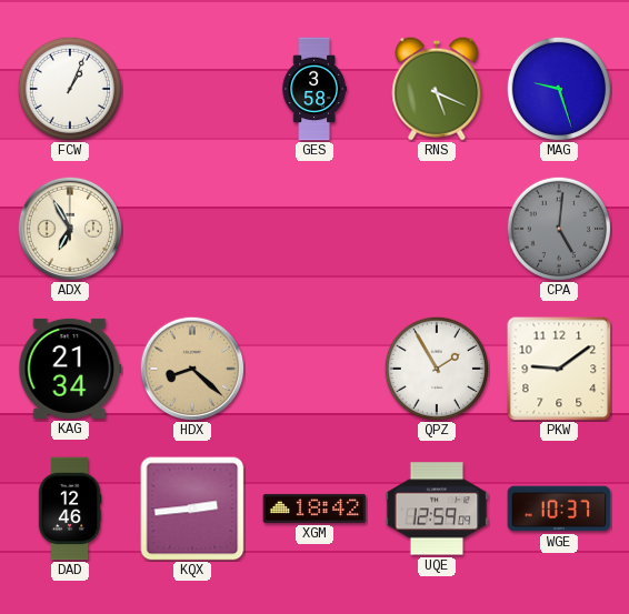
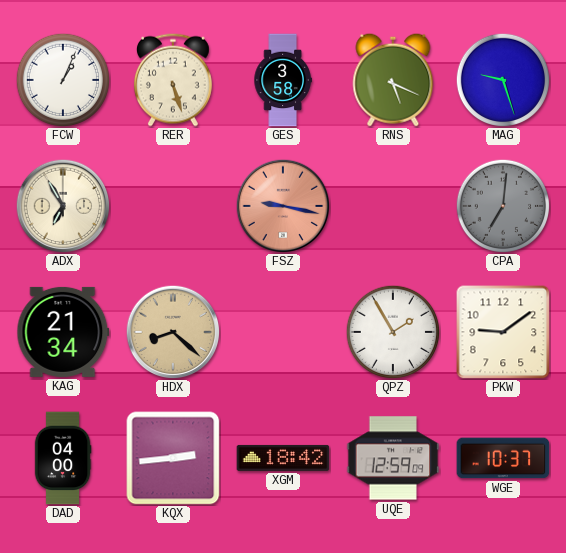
RER: none -> 5:27
FSZ: none -> 9:17
CPA: 5:01 -> 7:01
DAD: 12:46 -> 04:00
